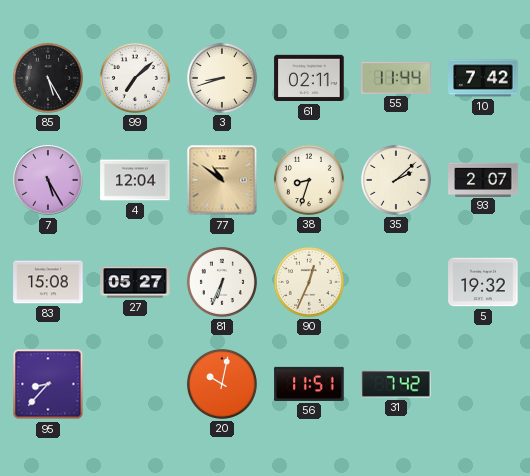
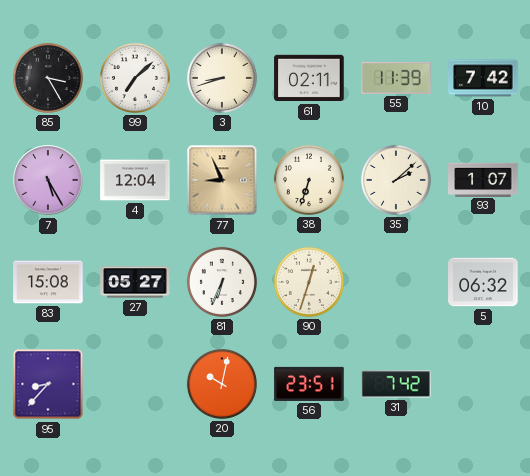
85: 5:25 -> 3:25
55: 11:44 -> 11:39
77: 10:51 -> 8:56
38: 8:33 -> 6:33
93: 2:07 -> 1:07
90: 12:34 -> 12:33
5: 19:32 -> 06:32
56: 11:51 -> 23:51
